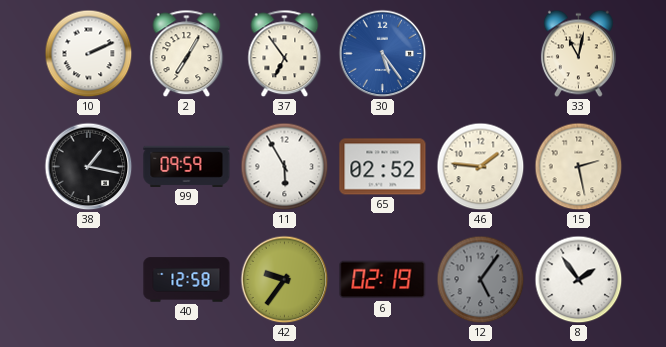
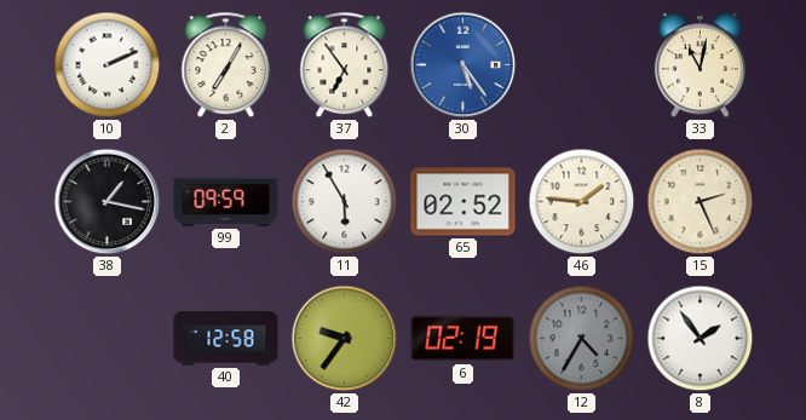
15: 2:28 -> 2:26
12: 5:06 -> 4:35
